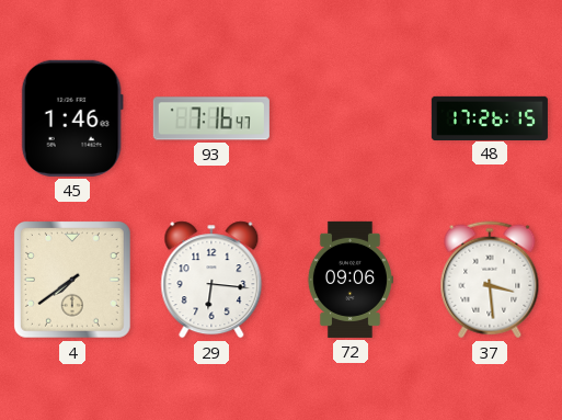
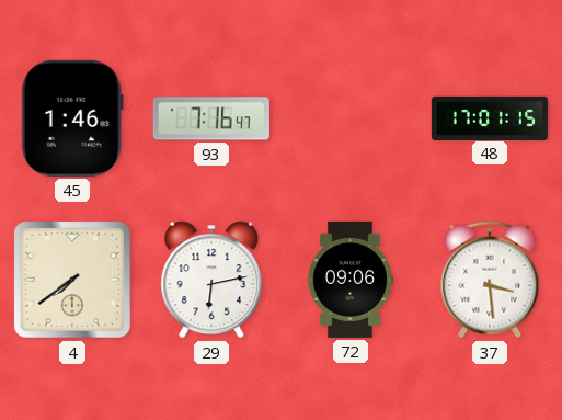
48: 17:26 -> 17:01
29: 6:16 -> 6:13
